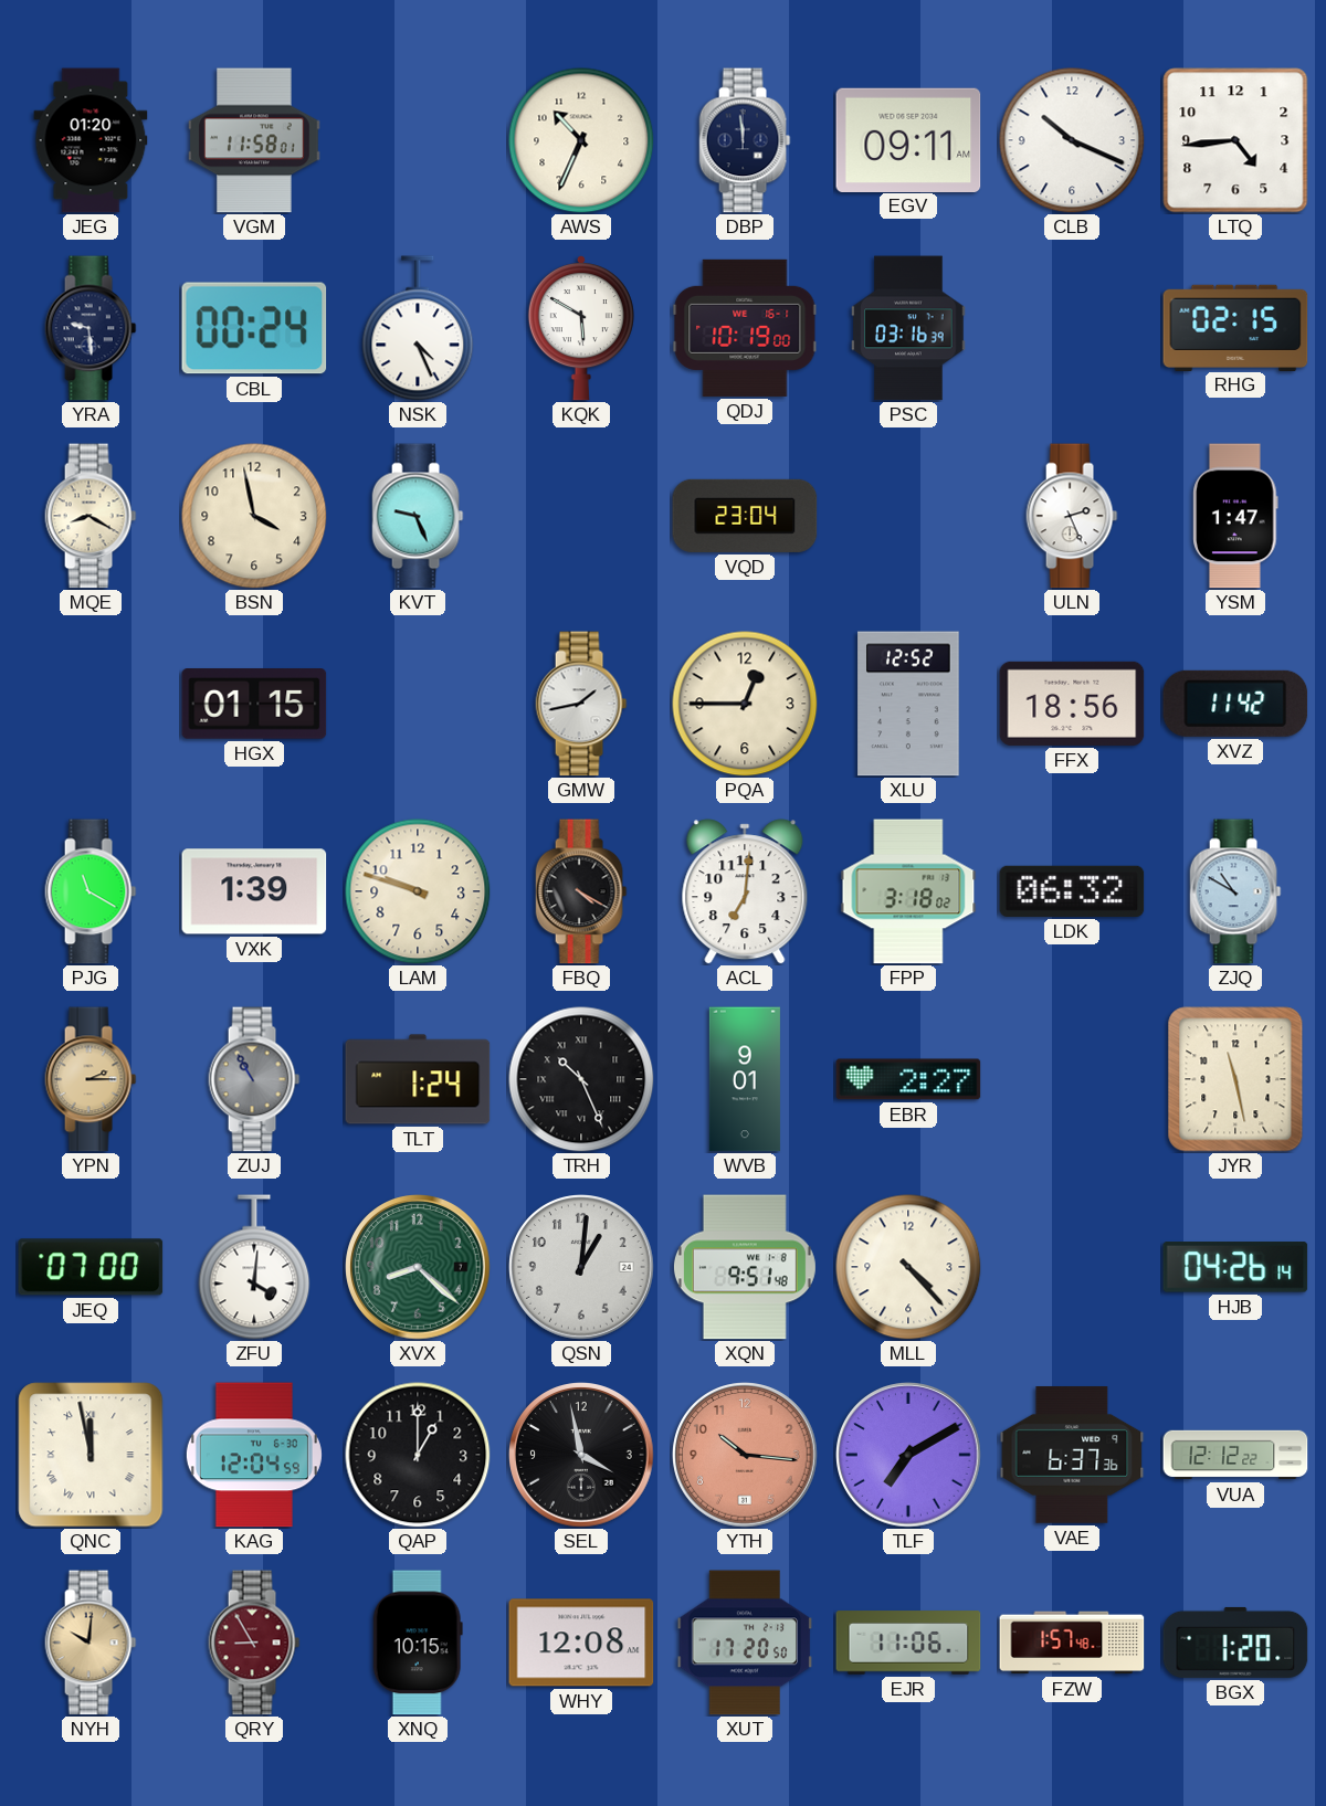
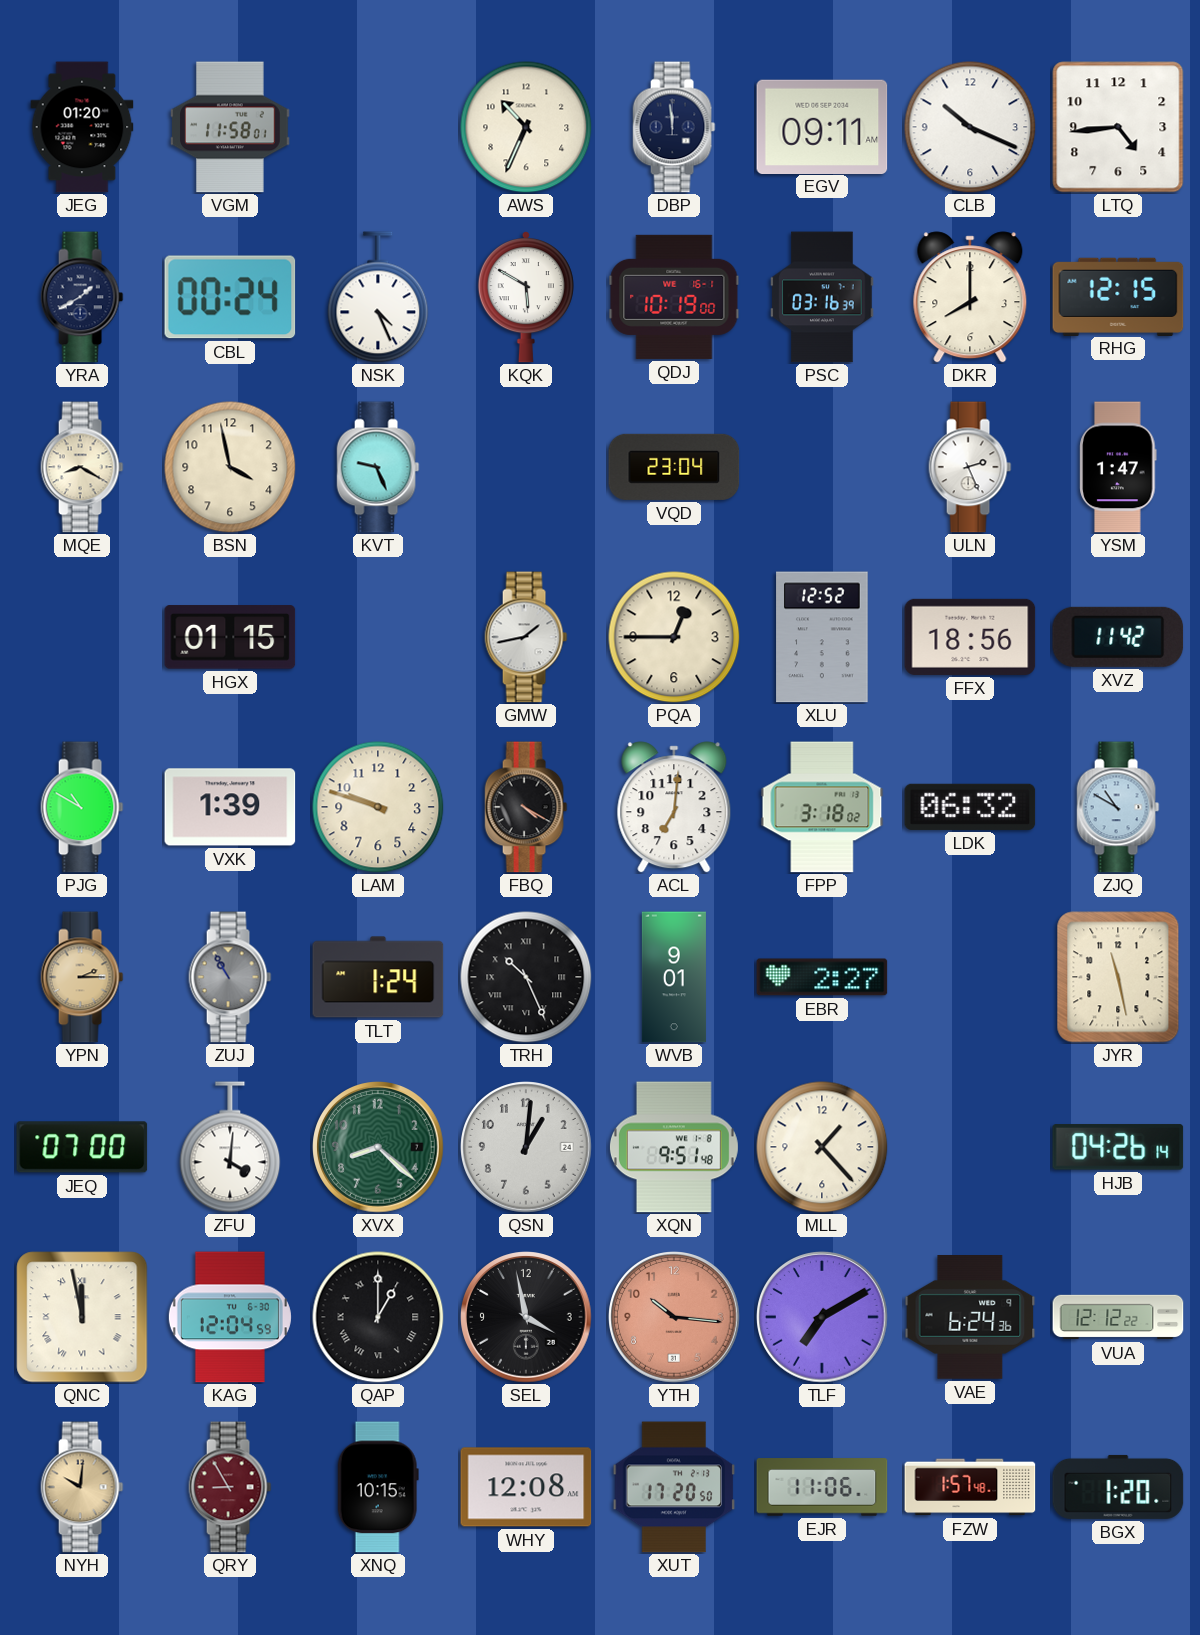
YRA: 9:29 -> 1:40
DKR: none -> 8:00
RHG: 02:15 -> 12:15
PJG: 11:20 -> 10:50
MLL: 4:23 -> 1:23
QAP numerals: Arabic -> Roman
VAE: 6:37 -> 6:24
